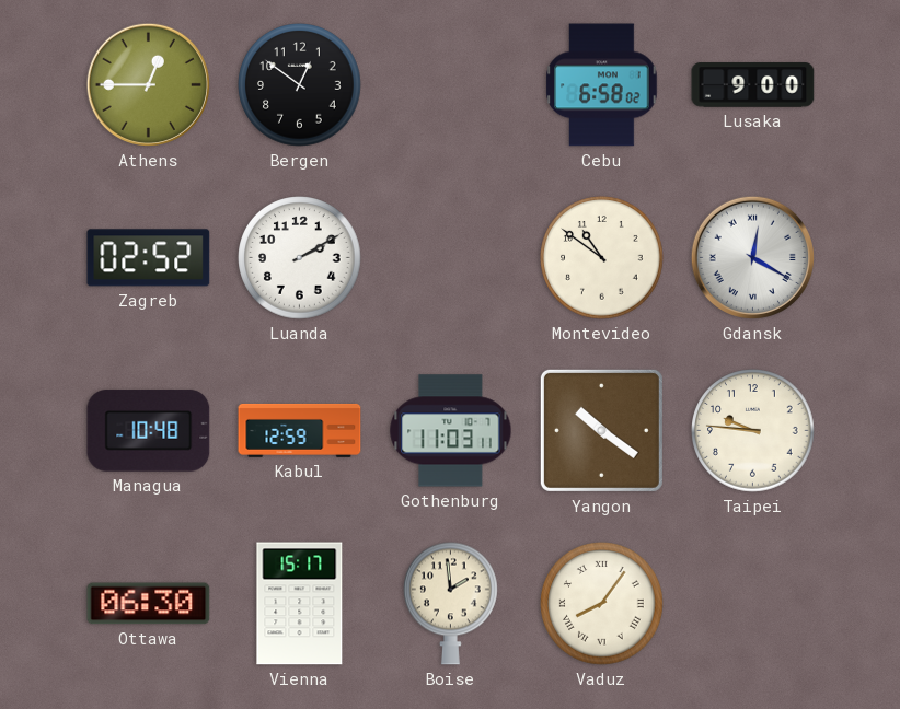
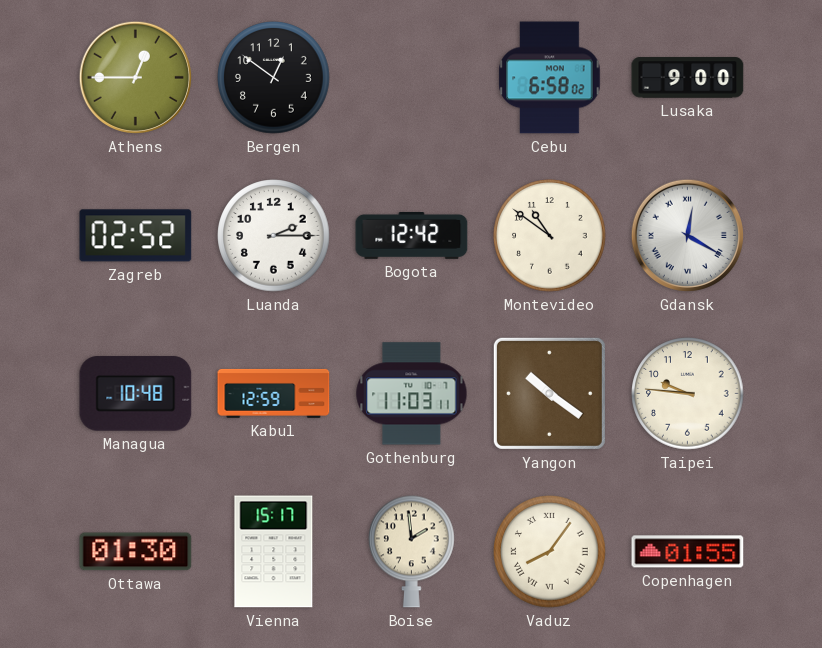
Luanda: 2:10 -> 2:15
Bogota: none -> 12:42
Ottawa: 06:30 -> 01:30
Copenhagen: none -> 01:55
